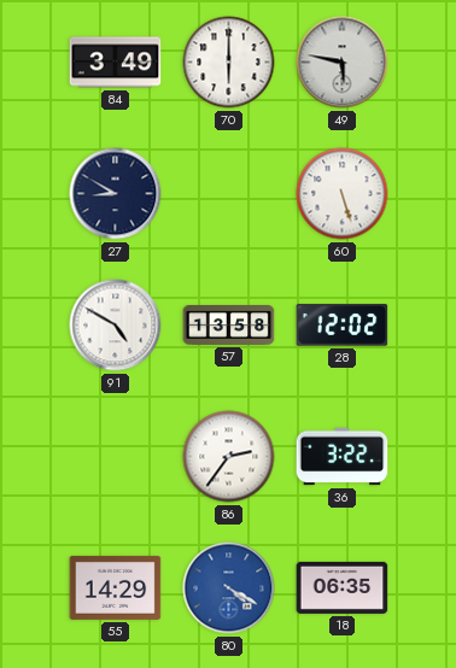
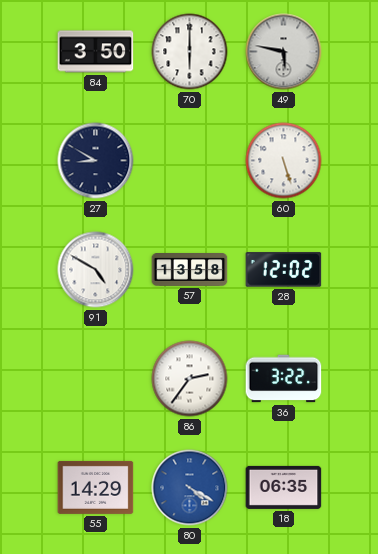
84: 3:49 -> 3:50
